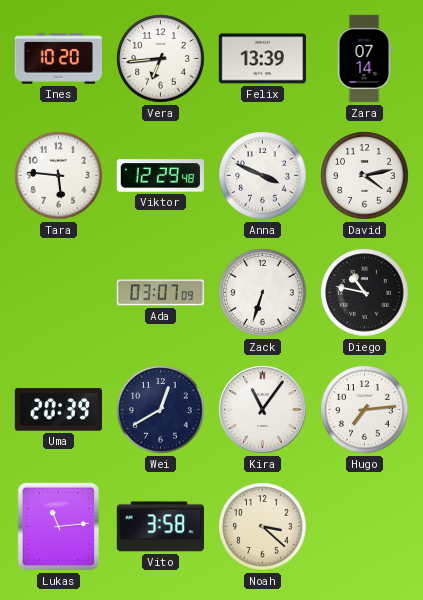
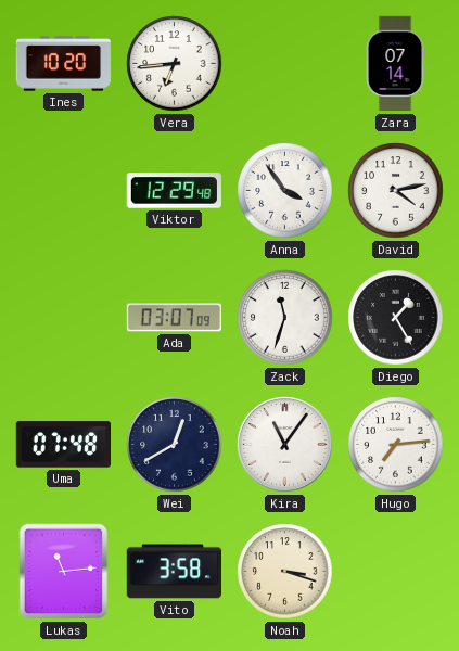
Felix: 13:39 -> none
Tara: 5:46 -> none
Anna: 3:49 -> 3:54
Zack: 6:33 -> 11:33
Diego: 10:47 -> 1:25
Uma: 20:39 -> 07:48
Noah: 3:22 -> 3:18
